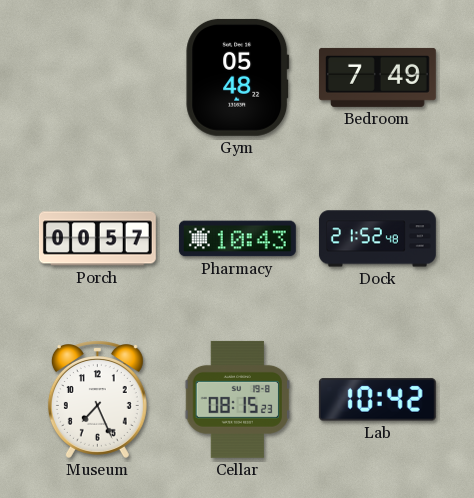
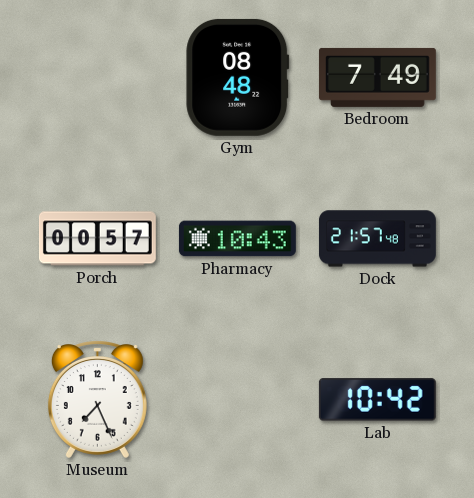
Gym: 05:48 -> 08:48
Dock: 21:52 -> 21:57
Cellar: 08:15 -> none
